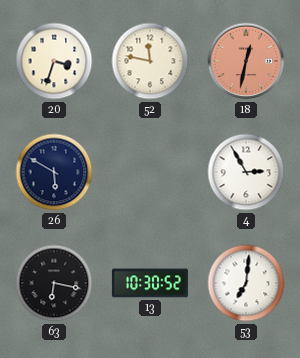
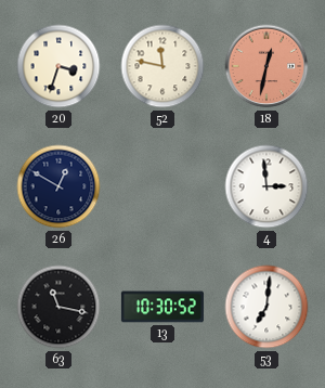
26: 5:50 -> 12:50
4: 2:55 -> 2:59
63: 6:17 -> 11:17
